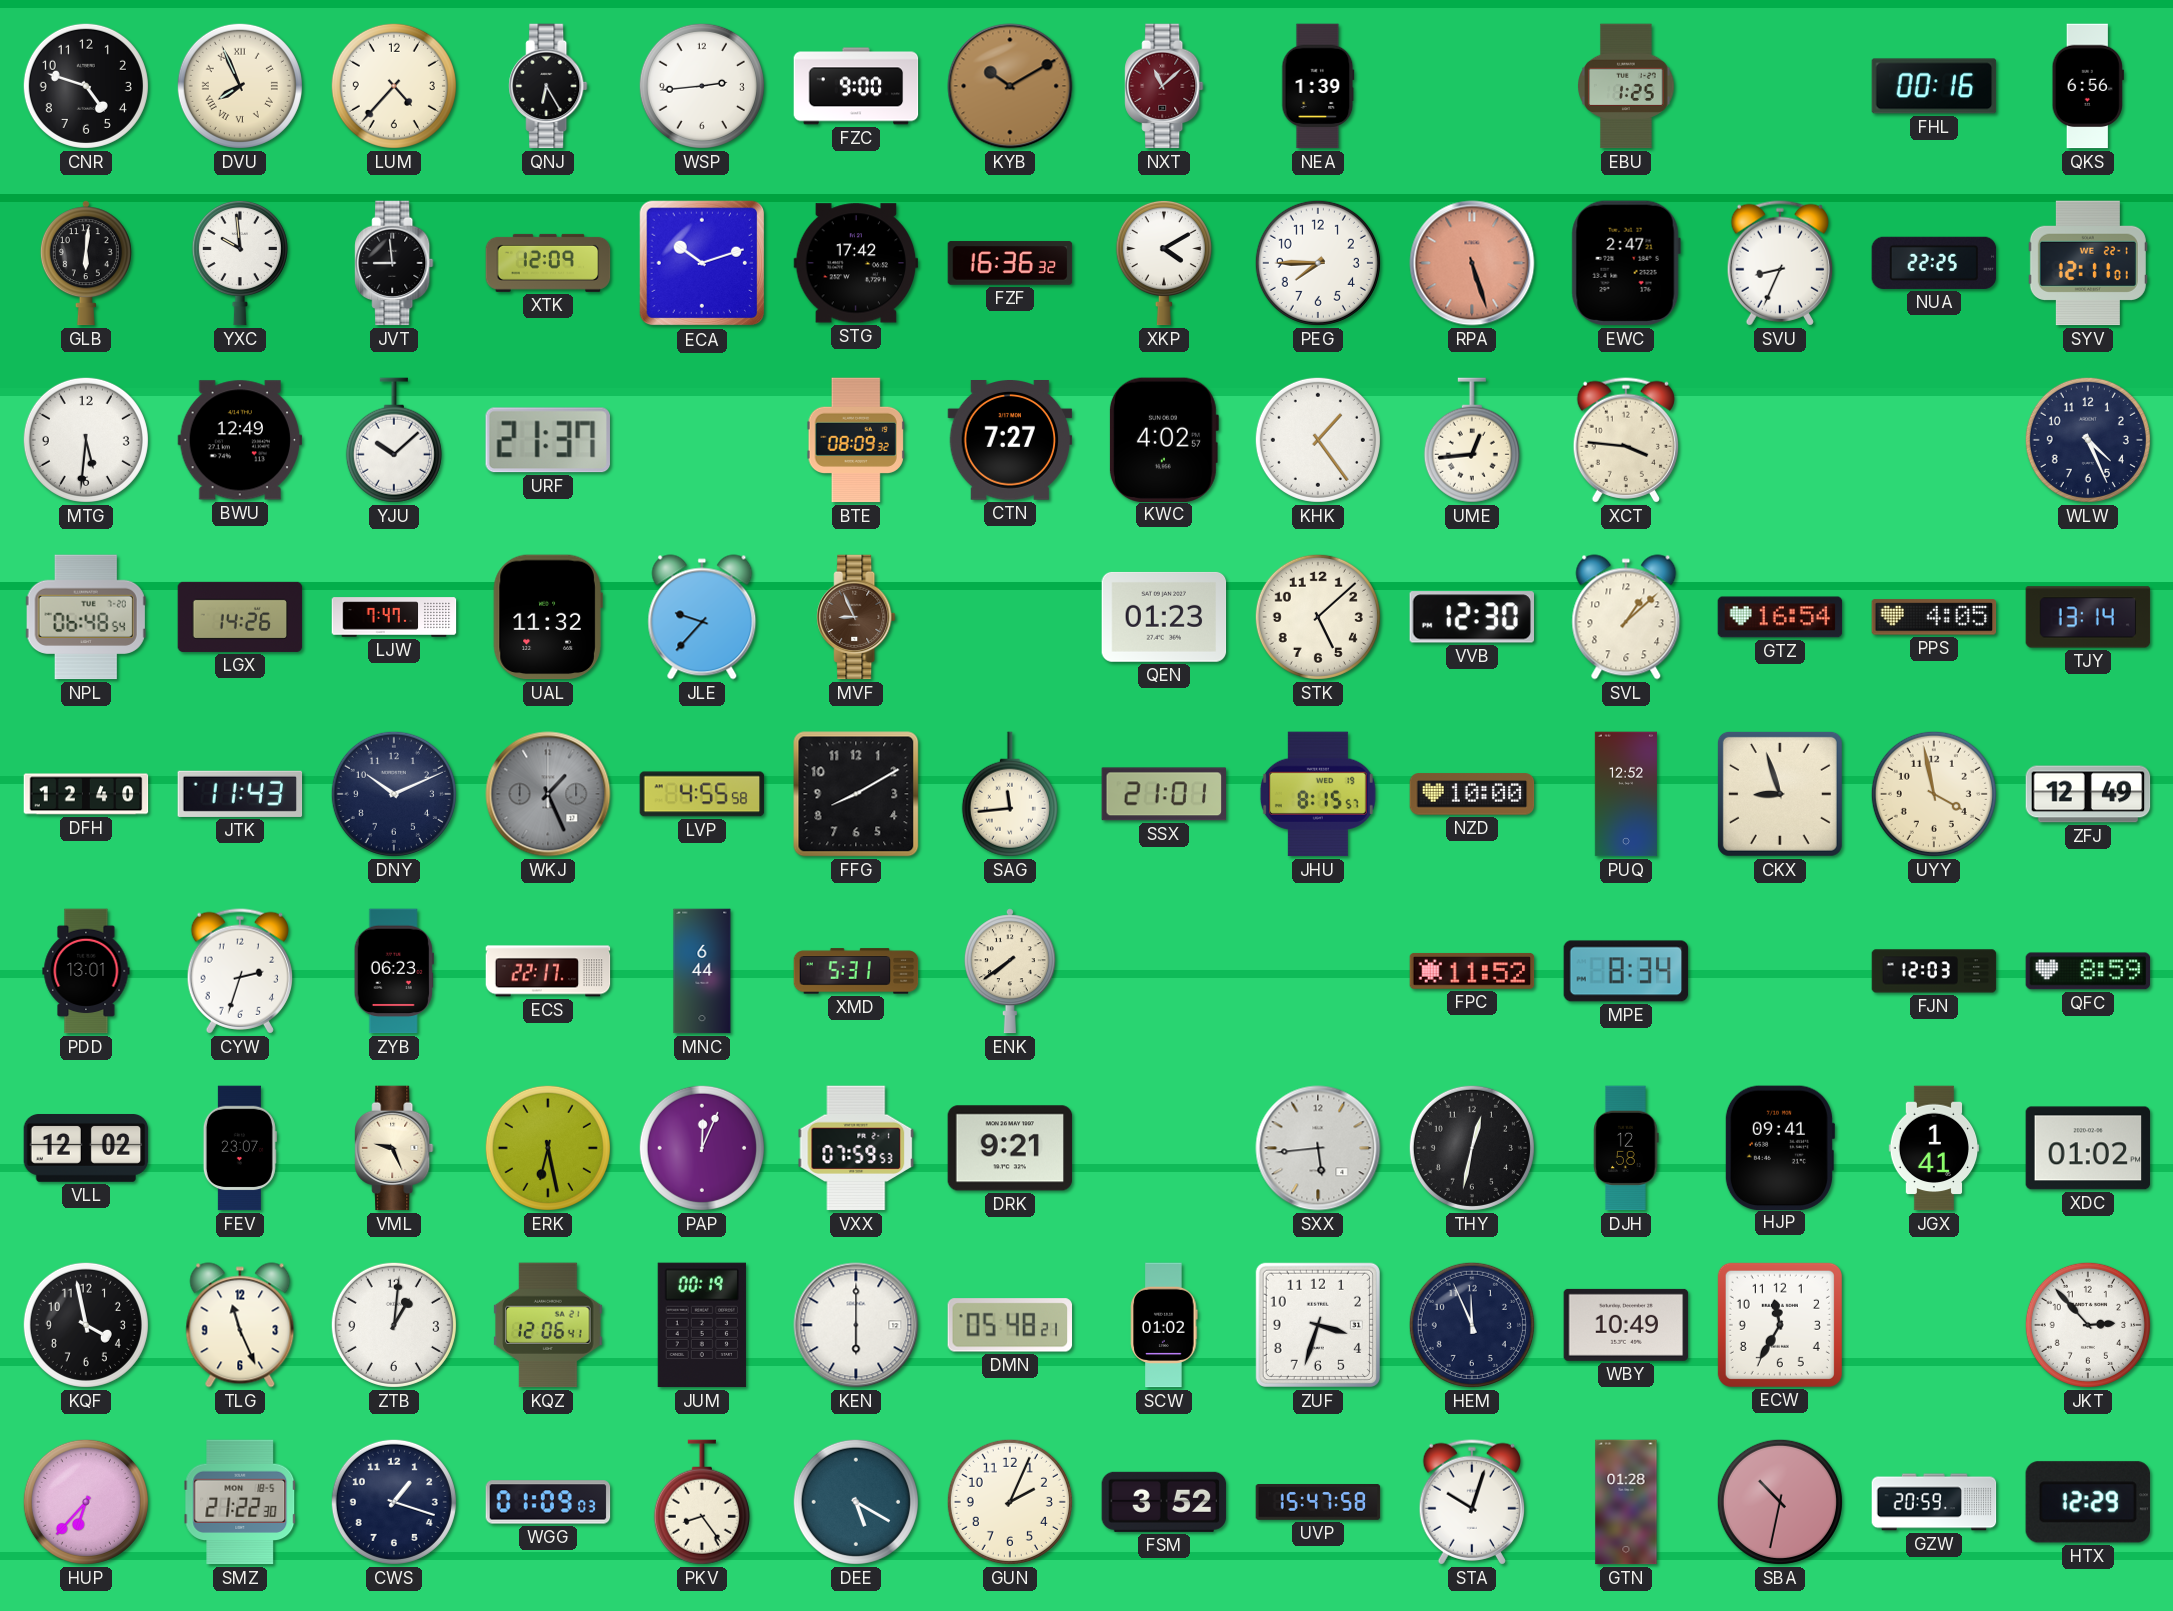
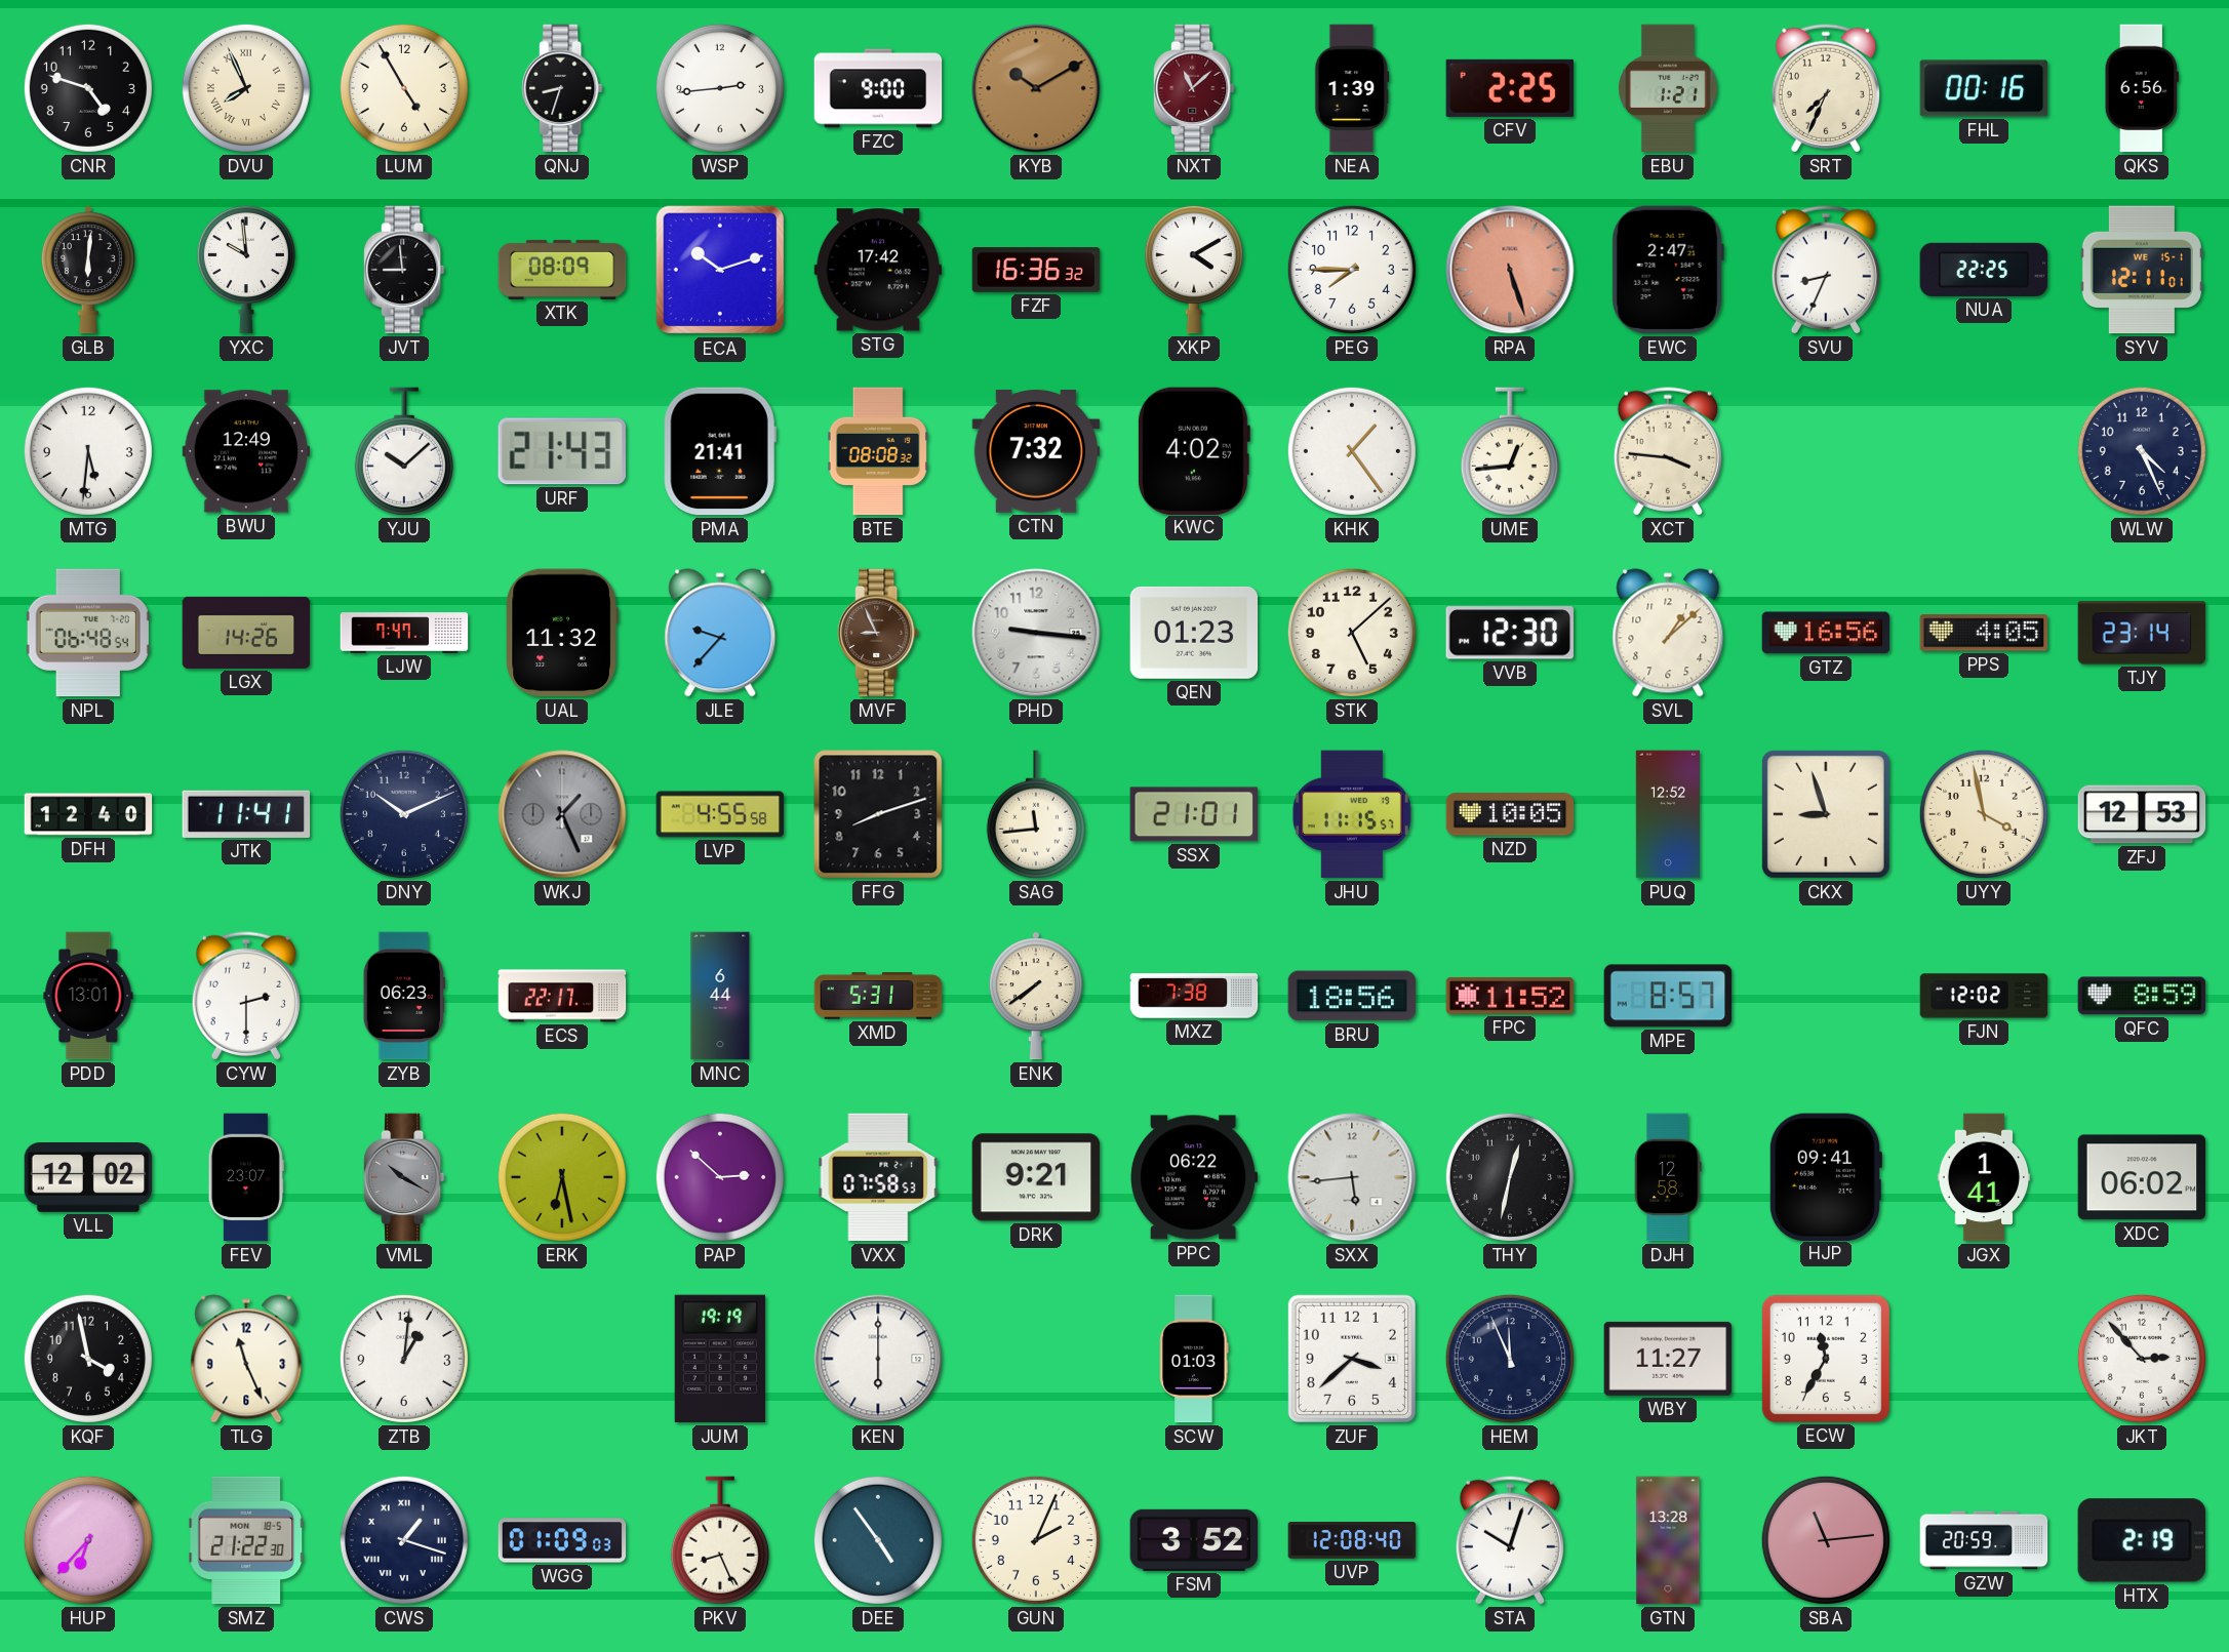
LUM: 4:37 -> 4:55
QNJ: 6:25 -> 8:33
CFV: none -> 2:25
EBU: 1:25 -> 1:21
SRT: none -> 7:34
XTK: 12:09 -> 08:09
SYV date: WE 22-1 -> WE 15-1
URF: 21:37 -> 21:43
PMA: none -> 21:41
BTE: 08:09 -> 08:08
CTN: 7:27 -> 7:32
PHD: none -> 9:16
GTZ: 16:54 -> 16:56
TJY: 13:14 -> 23:14
JTK: 11:43 -> 11:41
FFG: 8:10 -> 8:12
JHU: 8:15 -> 11:15
NZD: 10:00 -> 10:05
ZFJ: 12:49 -> 12:53
CYW: 2:33 -> 2:30
MXZ: none -> 7:38
BRU: none -> 18:56
MPE: 8:34 -> 8:57
FJN: 12:03 -> 12:02
VML: 9:26 -> 10:20
VML dial: cream -> grey
PAP: 12:04 -> 2:52
VXX: 07:59 -> 07:58
PPC: none -> 06:22
XDC: 01:02 -> 06:02
KQZ: 12:06 -> none
JUM: 00:19 -> 19:19
DMN: 05:48 -> none
SCW: 01:02 -> 01:03
ZUF: 3:33 -> 3:38
WBY: 10:49 -> 11:27
CWS numerals: Arabic -> Roman
PKV: 8:24 -> 8:26
DEE: 5:20 -> 4:54
UVP: 15:47 -> 12:08
GTN: 01:28 -> 13:28
SBA: 10:32 -> 11:14
HTX: 12:29 -> 2:19
